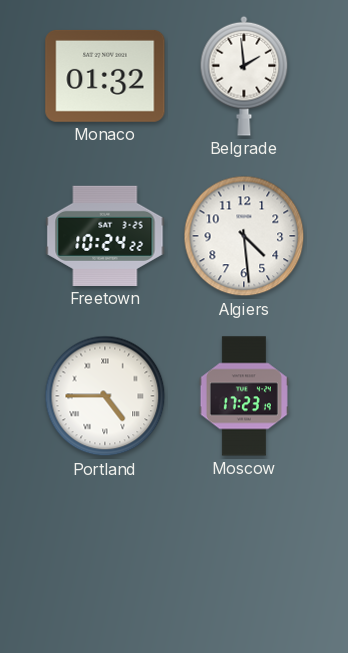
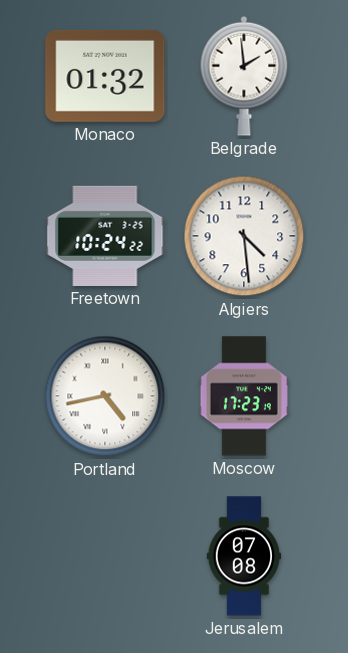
Portland: 4:45 -> 4:43
Jerusalem: none -> 07:08
